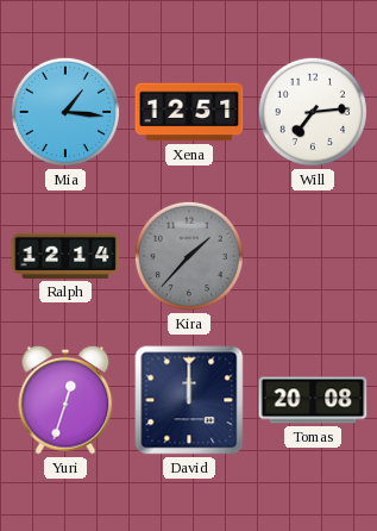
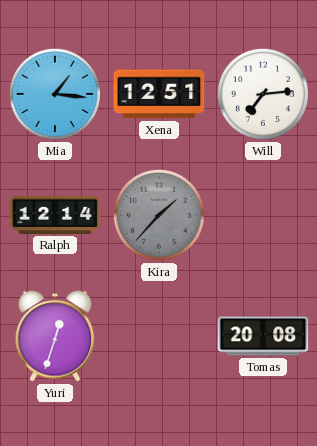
David: 12:00 -> none
